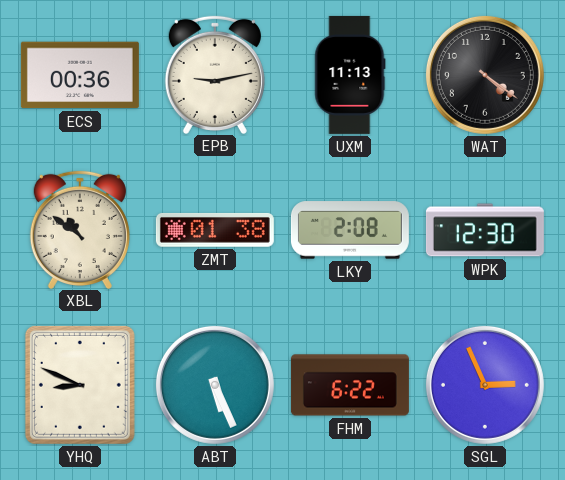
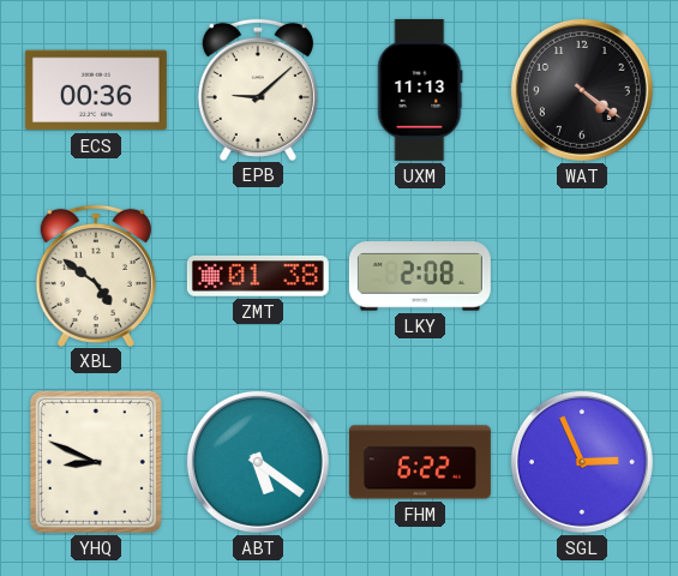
EPB: 9:13 -> 9:08
XBL: 10:51 -> 4:51
WPK: 12:30 -> none
ABT: 5:26 -> 5:21
